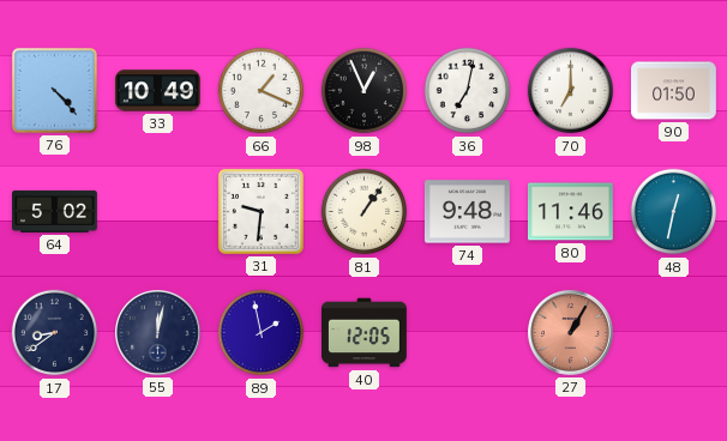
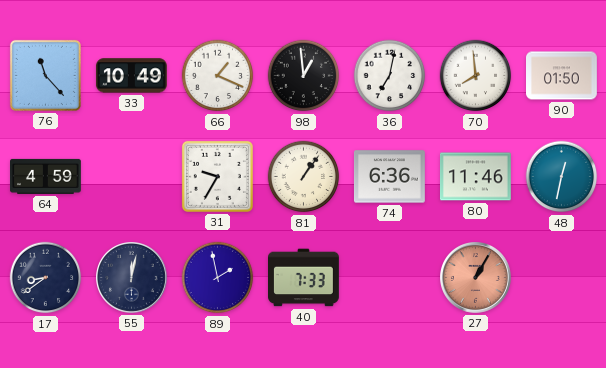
76: 4:23 -> 11:23
98: 12:56 -> 12:59
70: 7:00 -> 7:59
64: 5:02 -> 4:59
31: 9:31 -> 9:35
74: 9:48 -> 6:36
40: 12:05 -> 7:33
